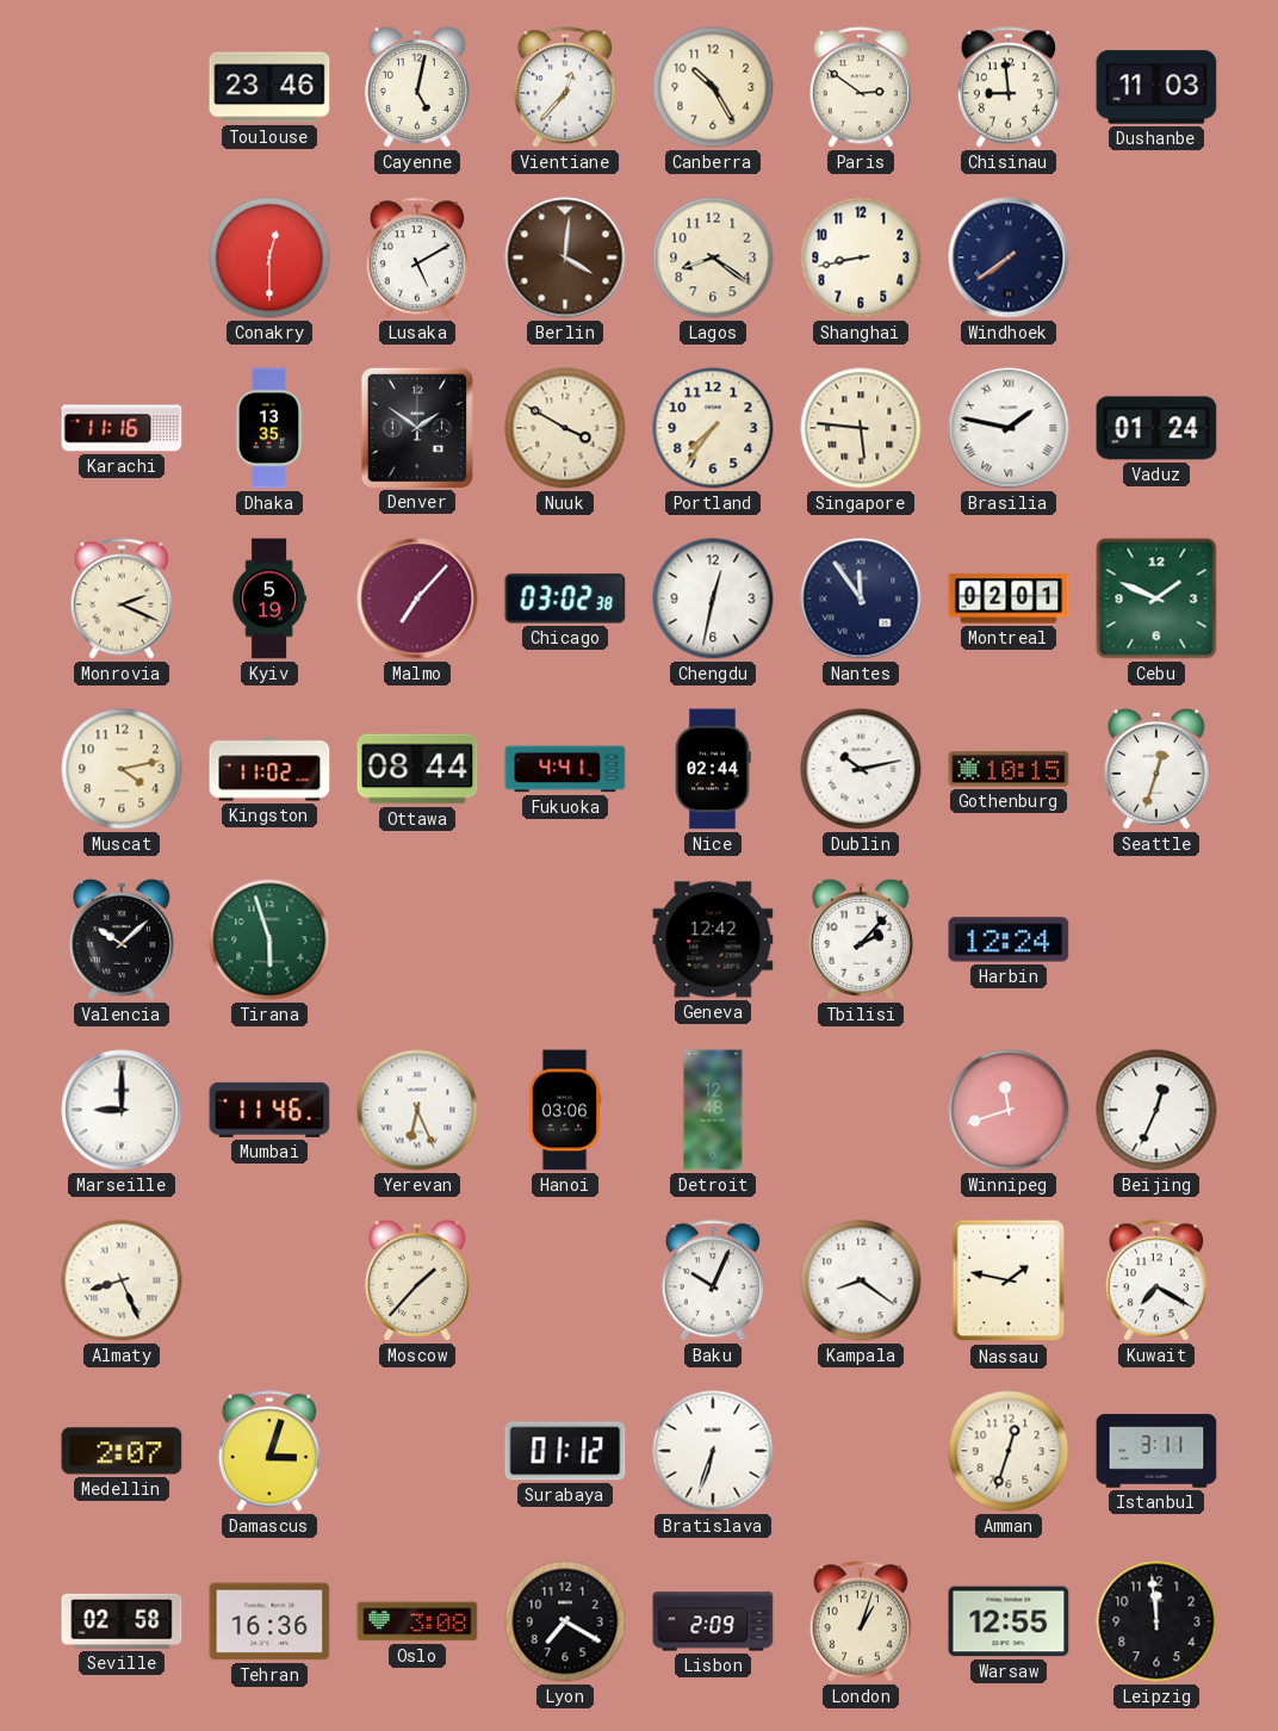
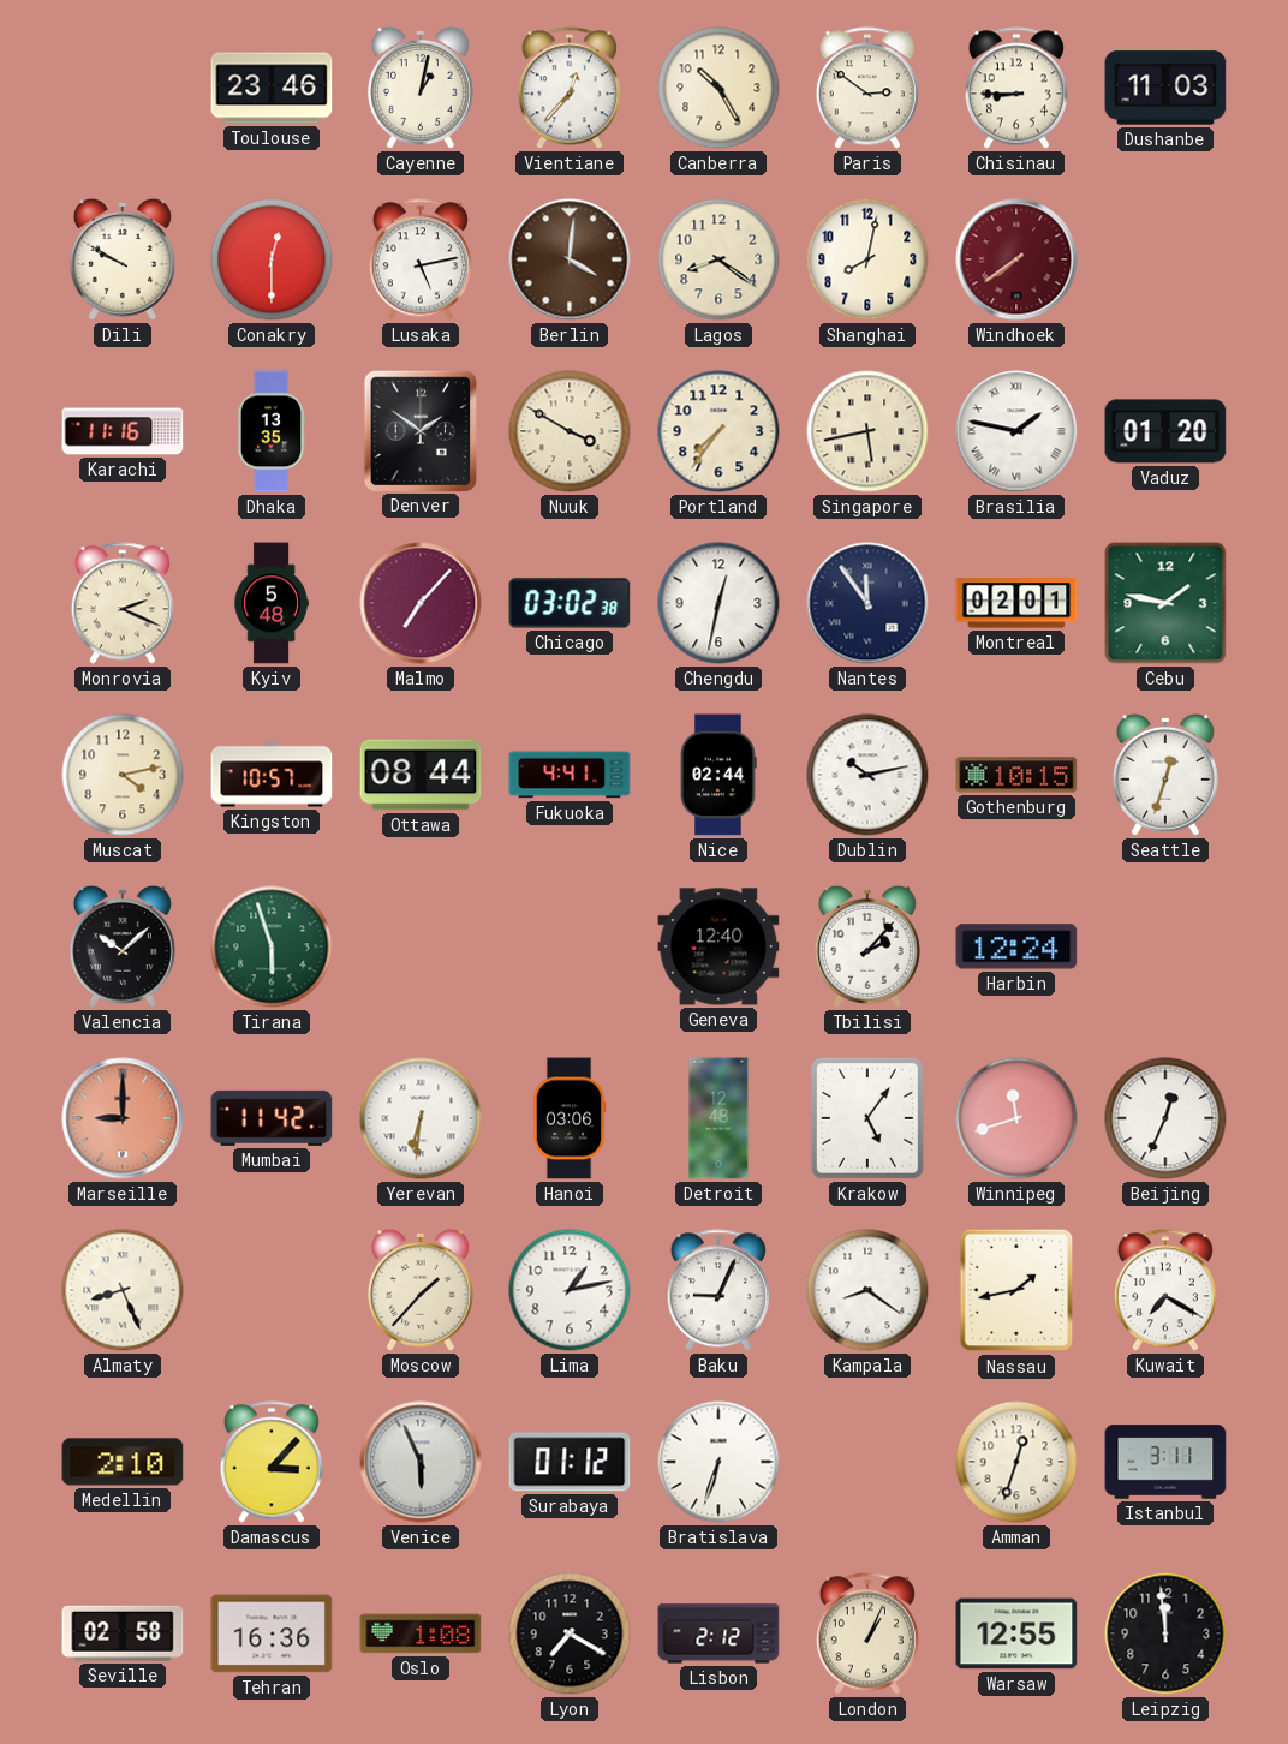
Cayenne: 5:02 -> 1:02
Chisinau: 8:59 -> 8:45
Dili: none -> 9:50
Lusaka: 5:10 -> 5:13
Shanghai: 8:43 -> 8:02
Windhoek dial: navy -> burgundy
Singapore: 5:46 -> 5:43
Vaduz: 01:24 -> 01:20
Kyiv: 5:19 -> 5:48
Cebu: 1:49 -> 1:47
Kingston: 11:02 -> 10:57
Geneva: 12:42 -> 12:40
Marseille dial: white -> salmon
Mumbai: 11:46 -> 11:42
Yerevan: 6:26 -> 6:31
Krakow: none -> 5:06
Lima: none -> 1:13
Baku: 10:04 -> 9:04
Nassau: 1:47 -> 1:43
Medellin: 2:07 -> 2:10
Damascus: 3:03 -> 3:07
Venice: none -> 5:56
Oslo: 3:08 -> 1:08
Lisbon: 2:09 -> 2:12
London: 1:03 -> 1:04
